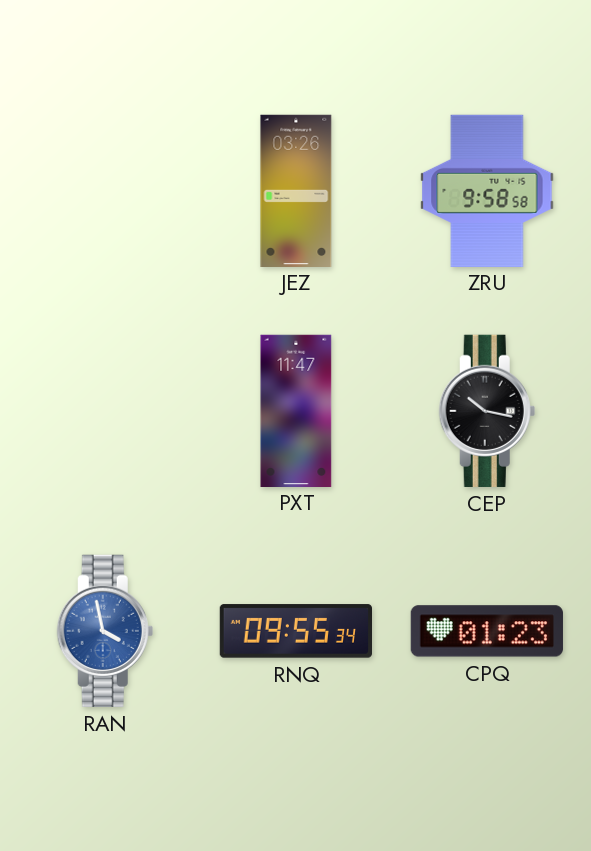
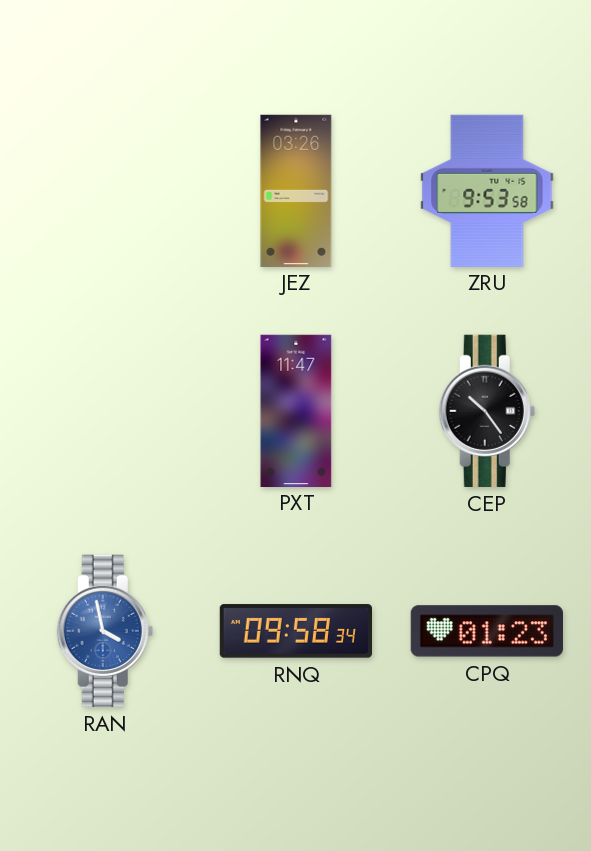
ZRU: 9:58 -> 9:53
CEP: 10:17 -> 10:24
RNQ: 09:55 -> 09:58
